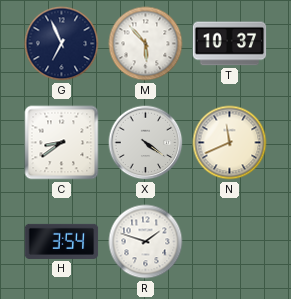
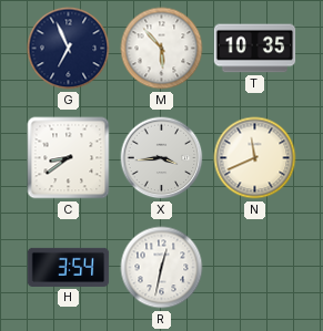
T: 10:37 -> 10:35
X: 4:21 -> 3:44
R: 1:48 -> 12:32
